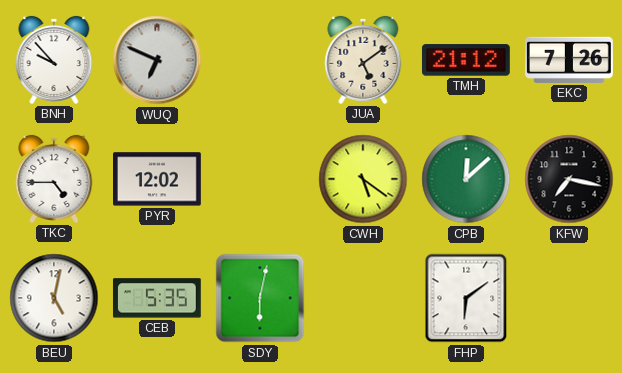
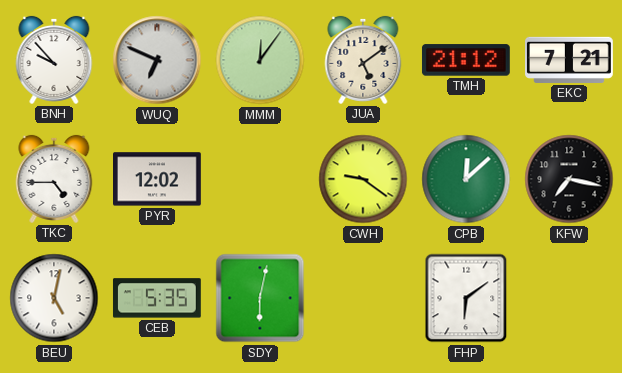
MMM: none -> 12:06
EKC: 7:26 -> 7:21
CWH: 5:21 -> 9:21
